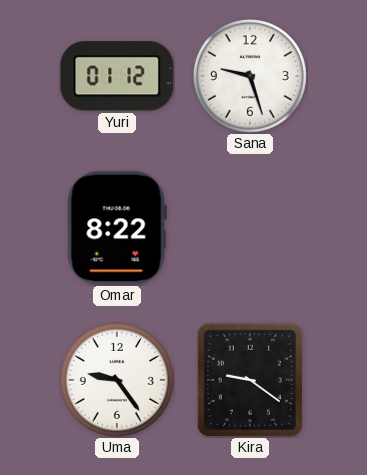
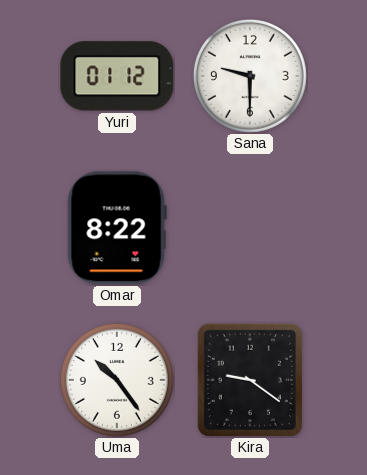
Sana: 9:27 -> 9:30
Uma: 9:24 -> 10:24
